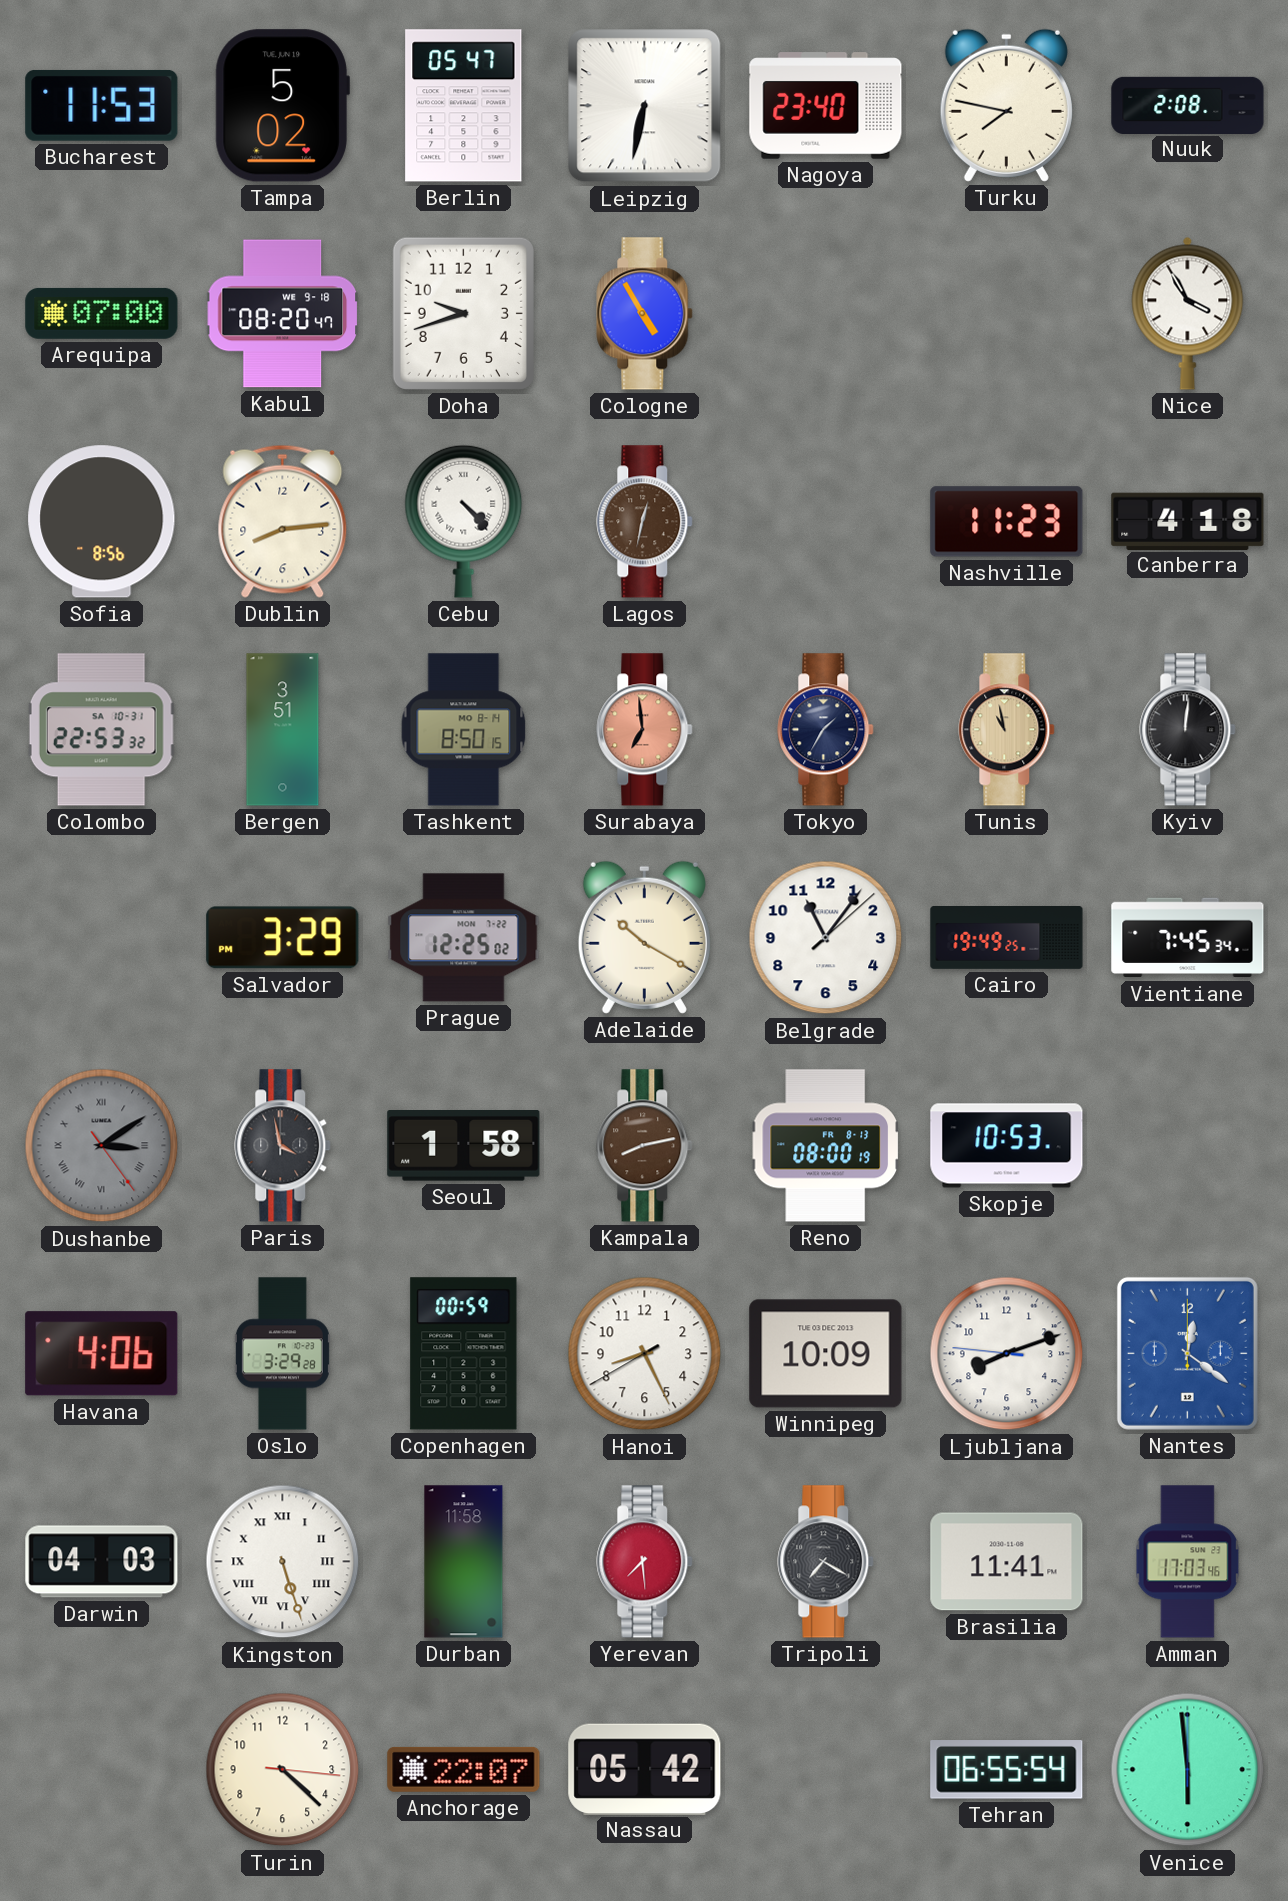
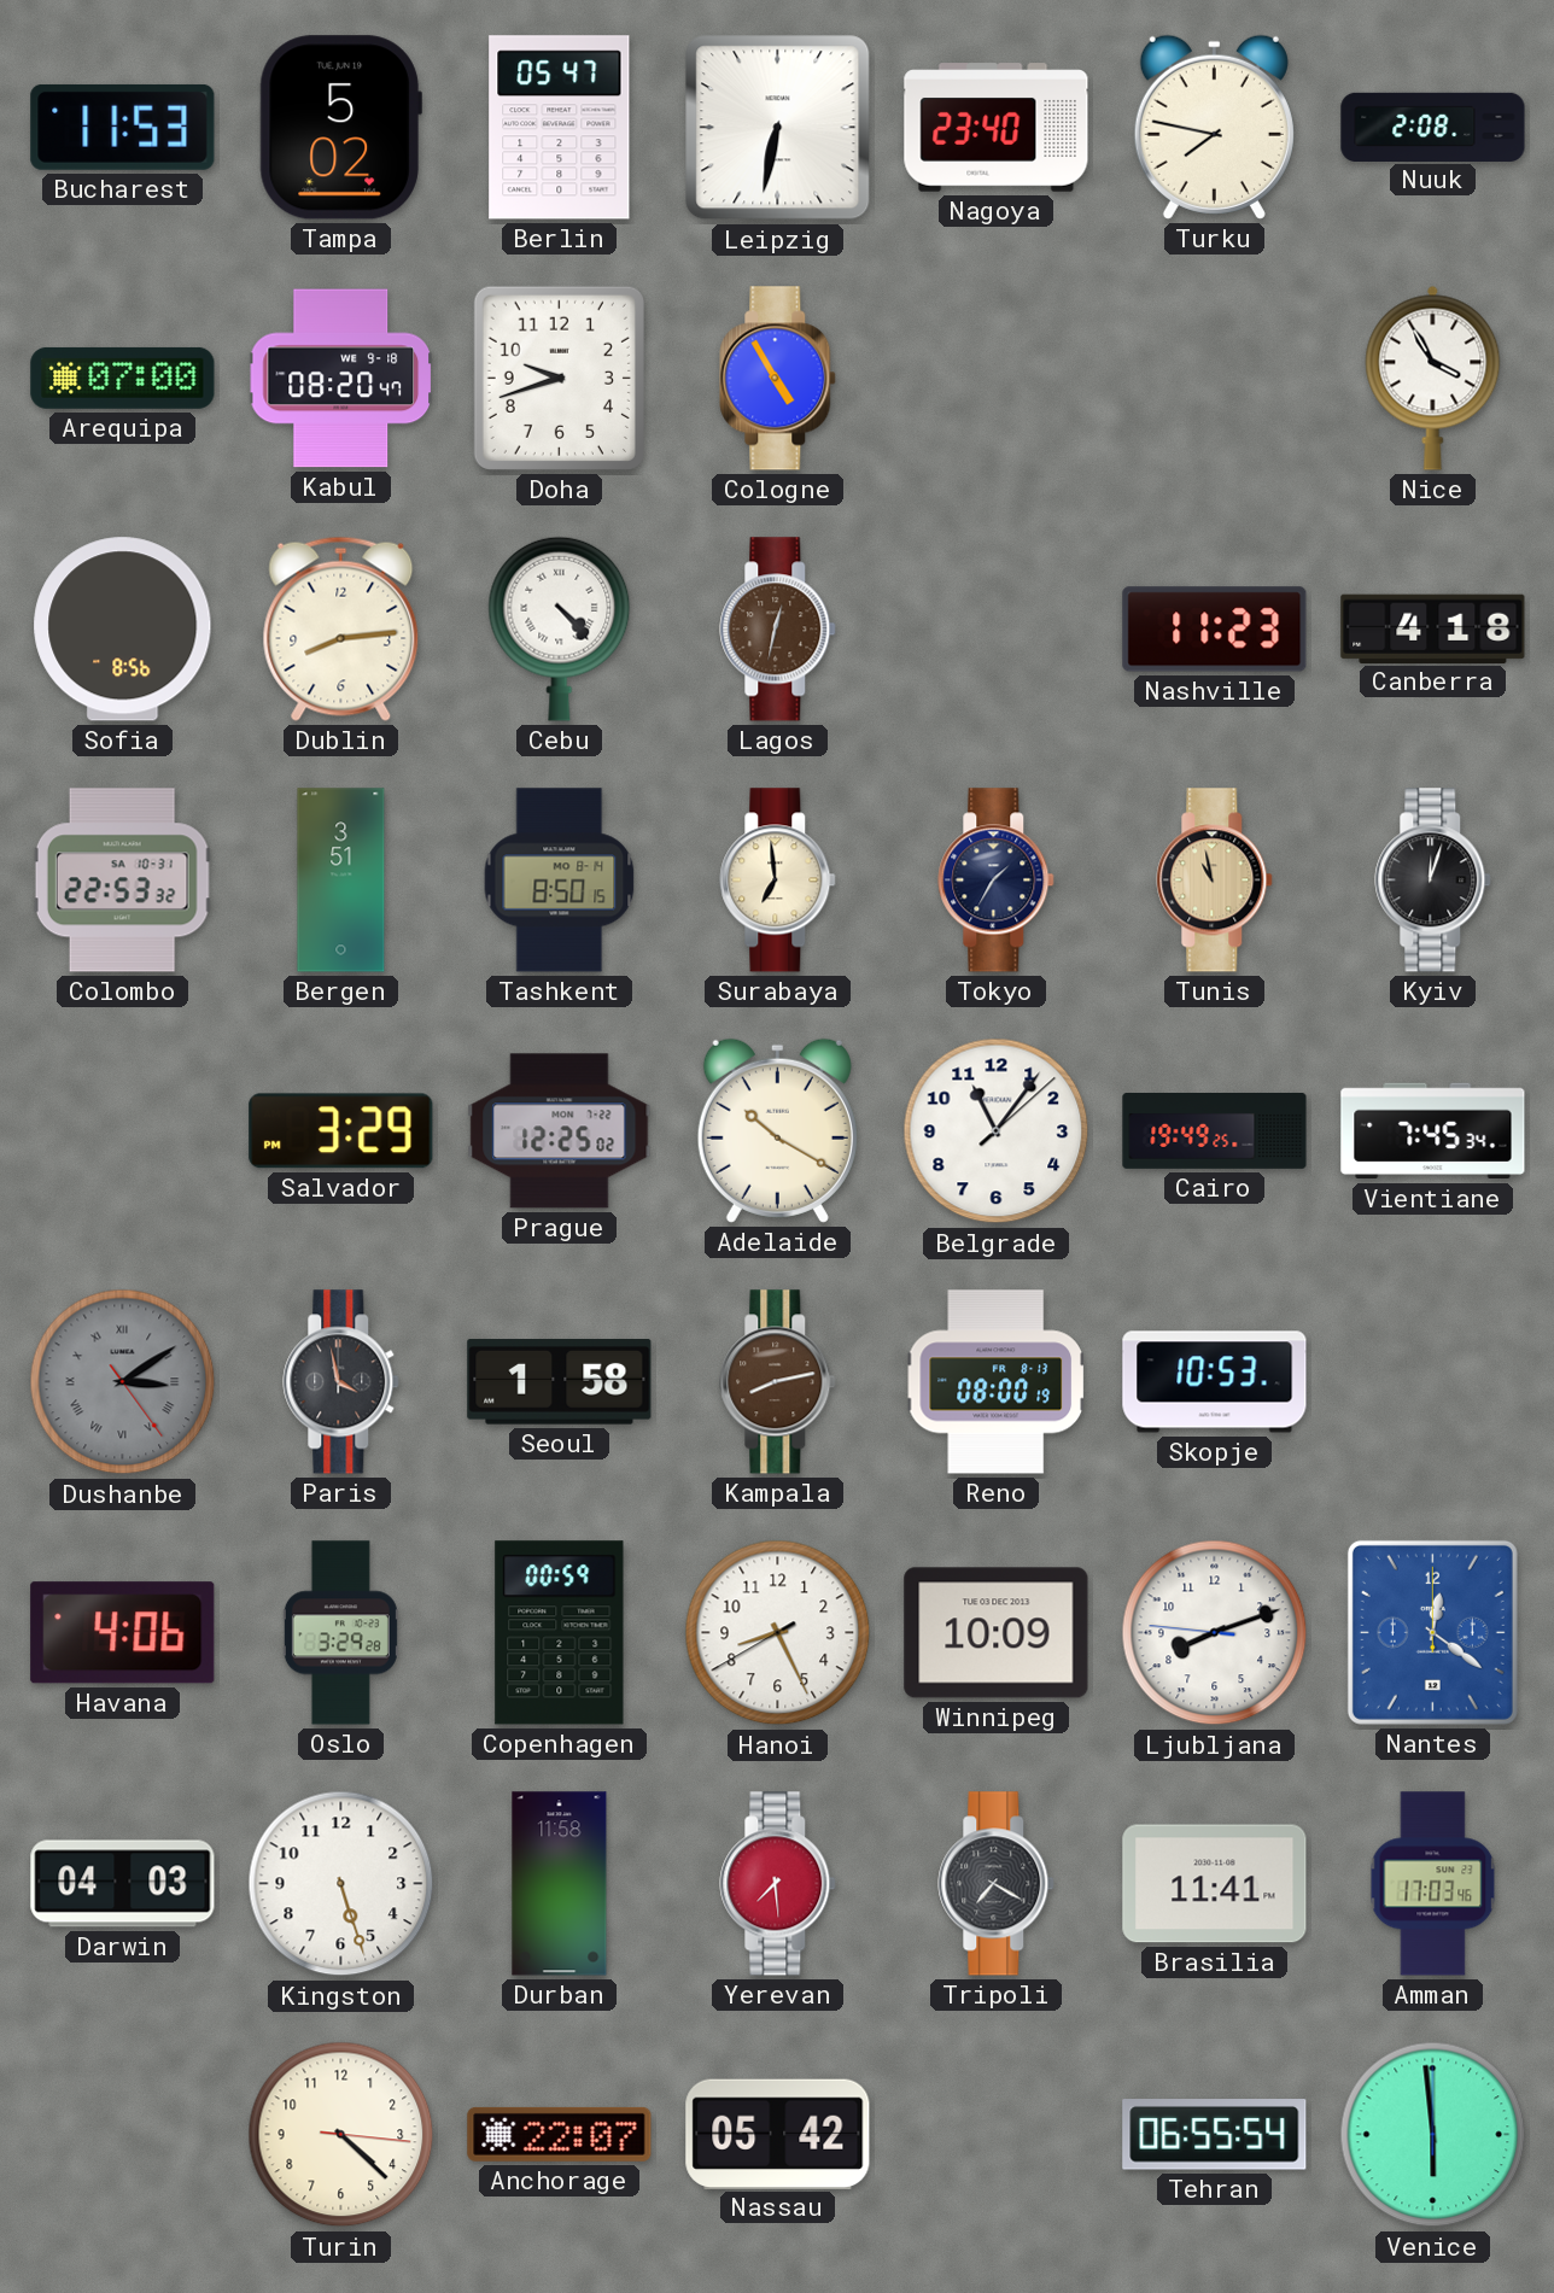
Surabaya dial: salmon -> cream
Kyiv: 12:01 -> 12:03
Kingston numerals: Roman -> Arabic
